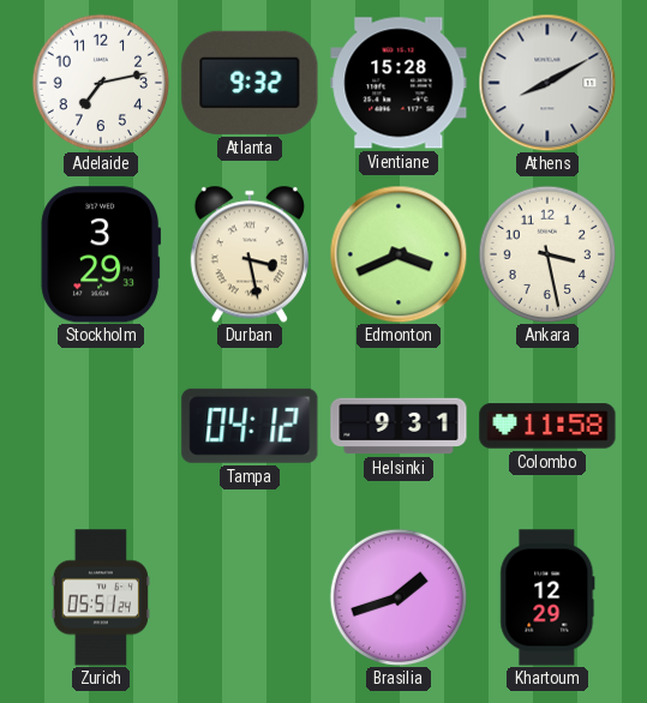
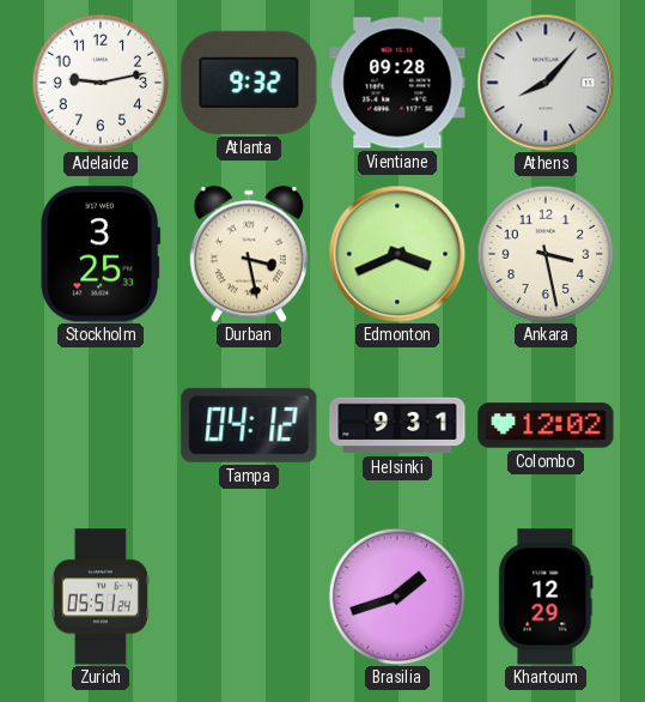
Adelaide: 7:13 -> 9:13
Vientiane: 15:28 -> 09:28
Athens: 8:10 -> 8:07
Stockholm: 3:29 -> 3:25
Colombo: 11:58 -> 12:02
